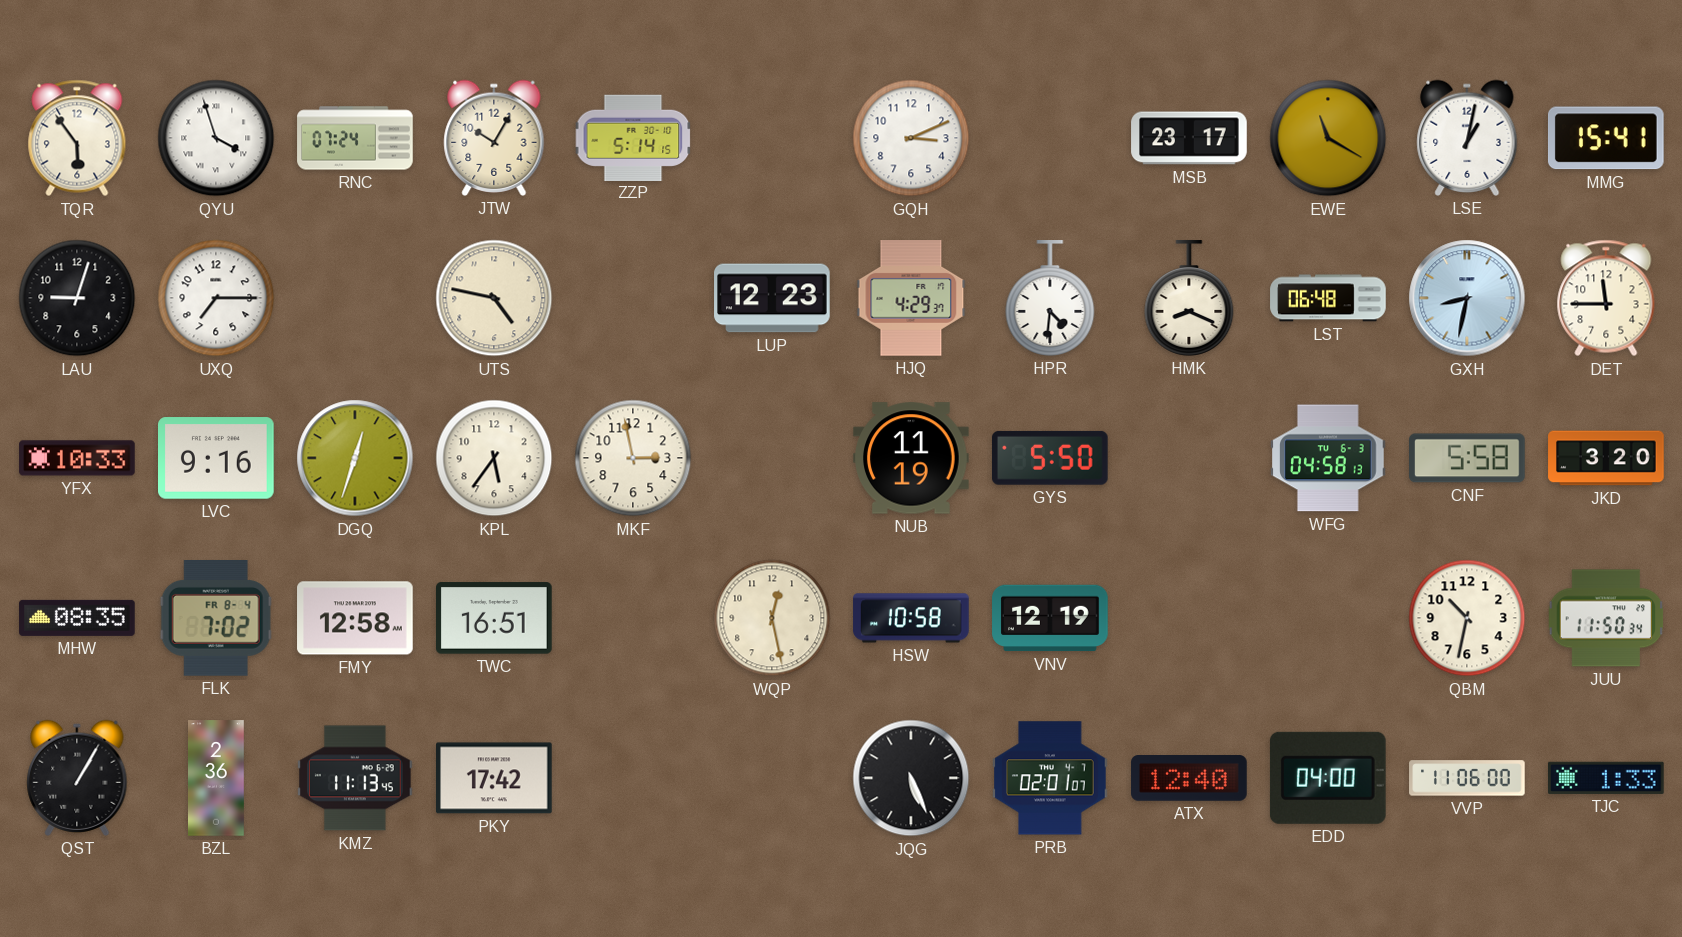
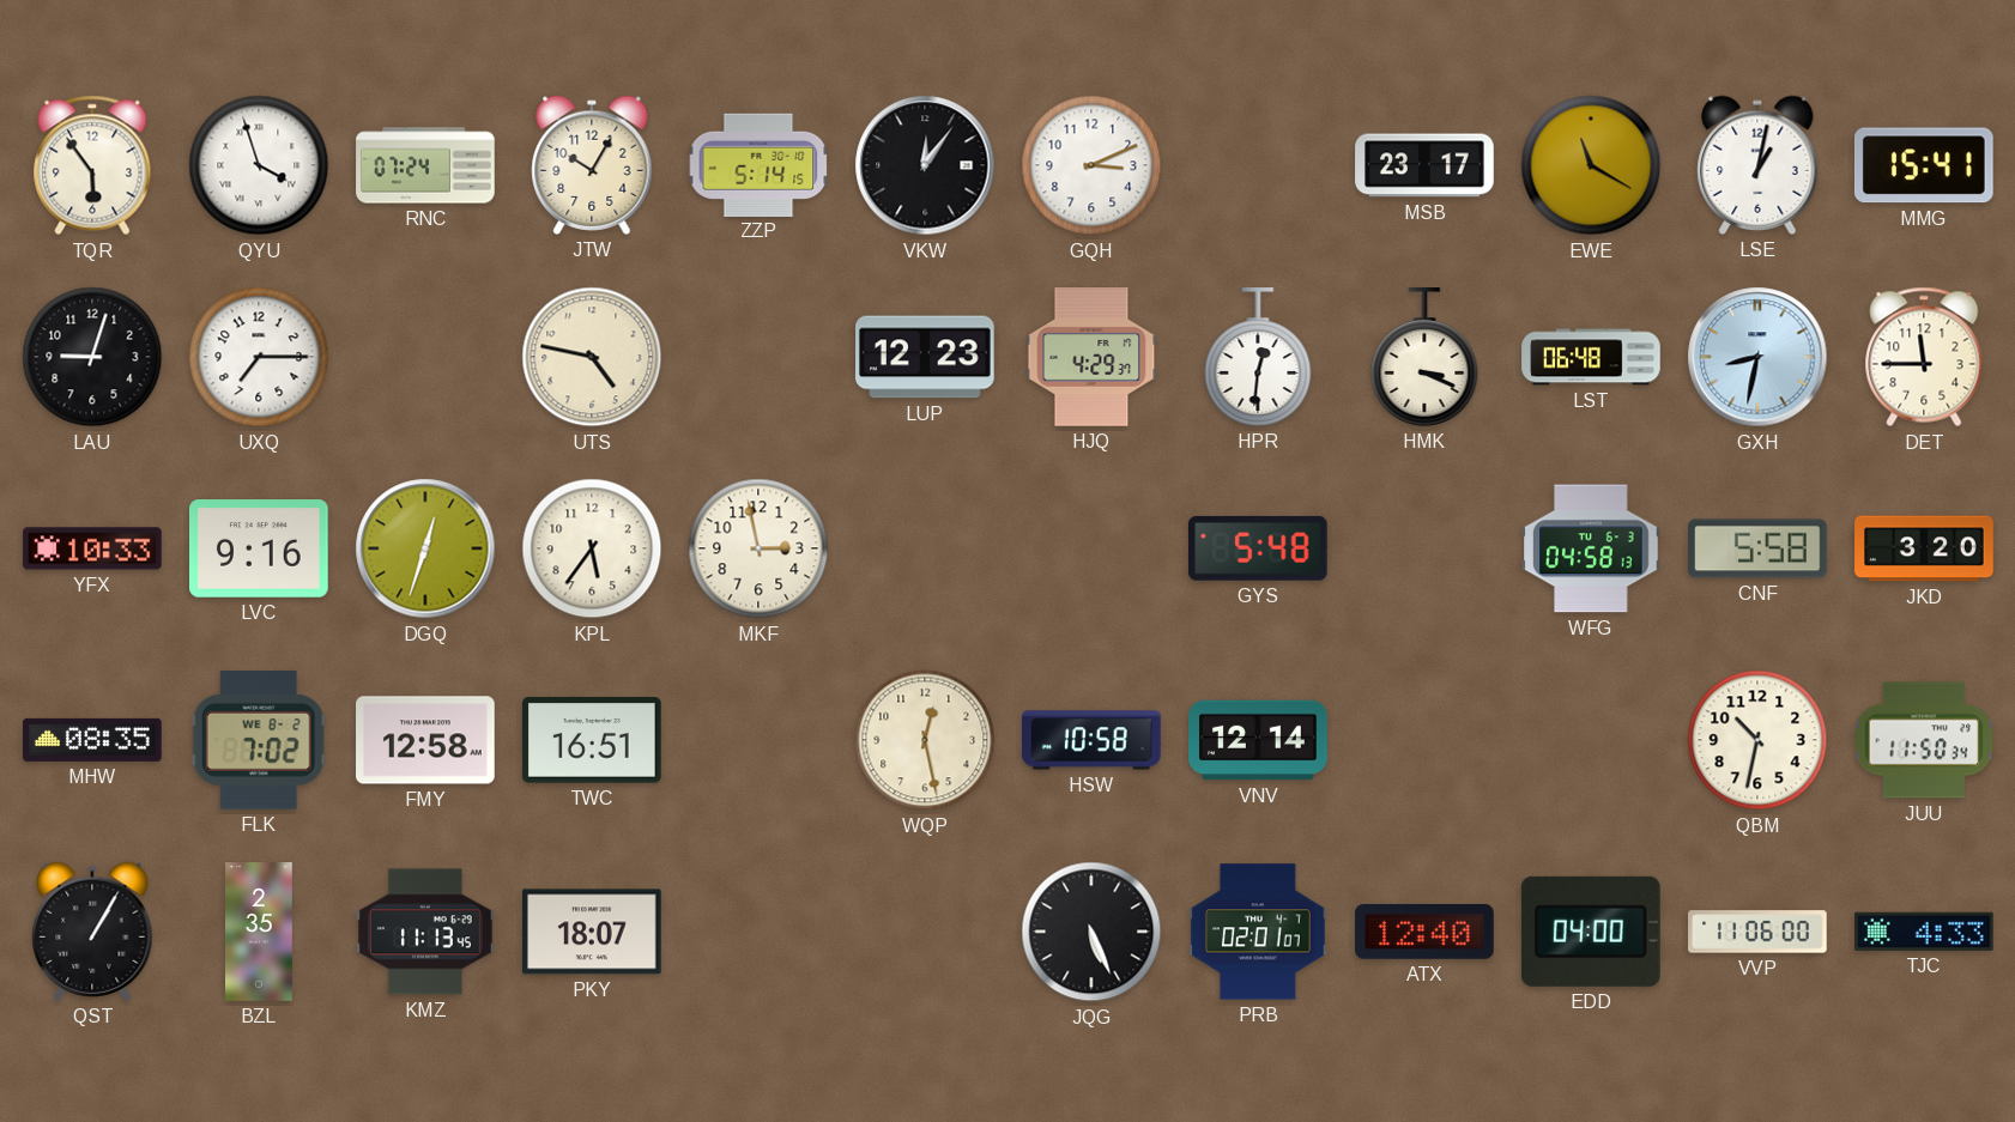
VKW: none -> 12:06
HPR: 4:31 -> 12:31
HMK: 8:19 -> 3:19
NUB: 11:19 -> none
GYS: 5:50 -> 5:48
FLK date: FR 8-4 -> WE 8-2
VNV: 12:19 -> 12:14
BZL: 2:36 -> 2:35
PKY: 17:42 -> 18:07
TJC: 1:33 -> 4:33
